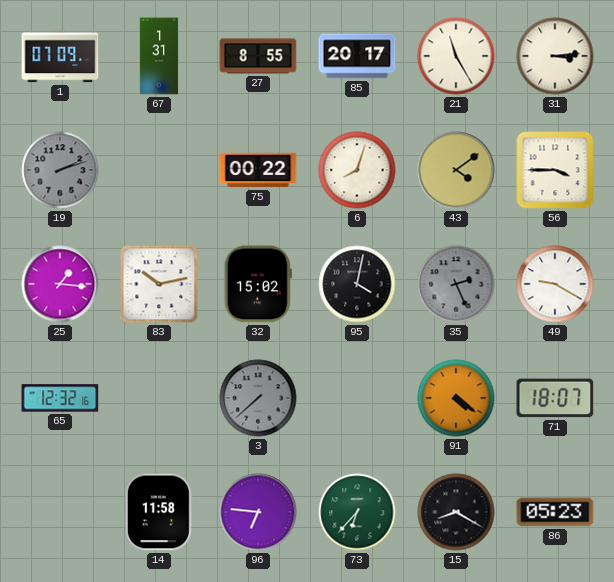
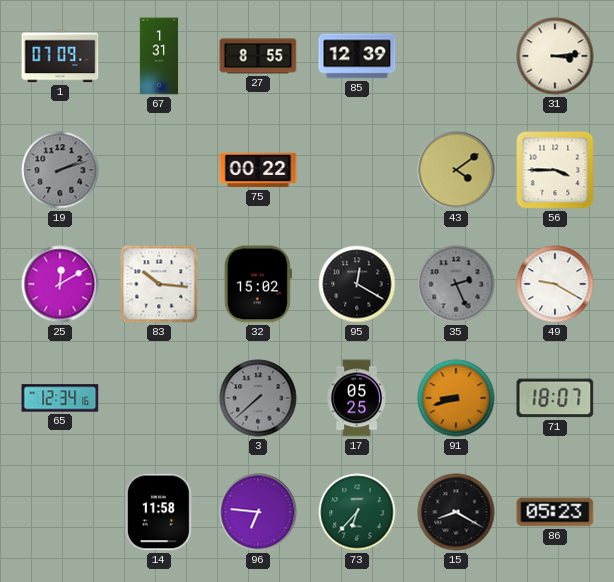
85: 20:17 -> 12:39
21: 11:25 -> none
6: 8:03 -> none
25: 1:16 -> 12:10
83: 10:13 -> 10:16
95: 4:02 -> 12:20
65: 12:32 -> 12:34
17: none -> 05:25
91: 4:21 -> 8:42
